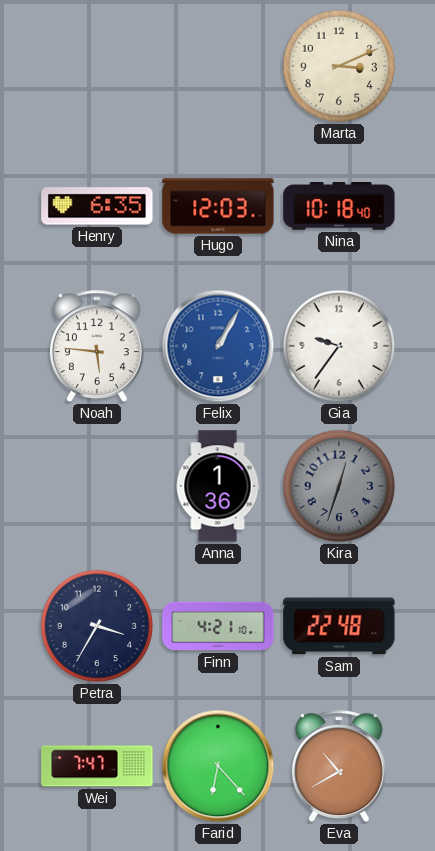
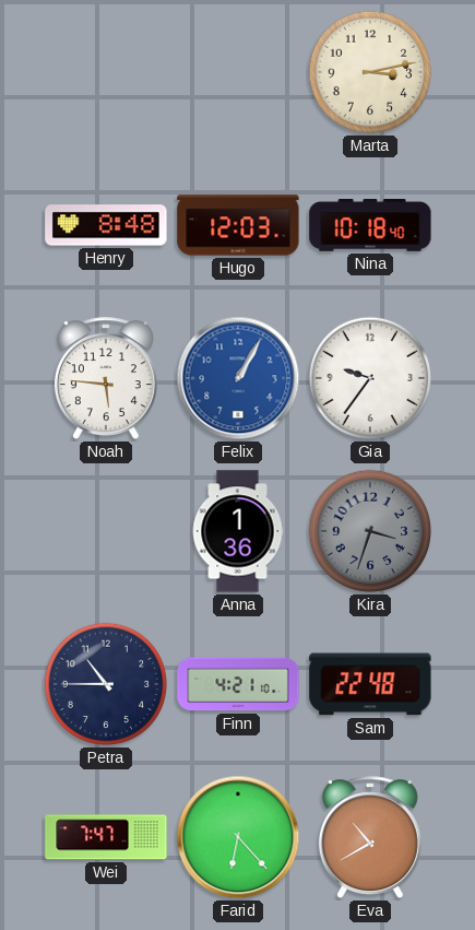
Marta: 3:11 -> 3:13
Henry: 6:35 -> 8:48
Kira: 12:33 -> 3:33
Petra: 3:35 -> 10:45
